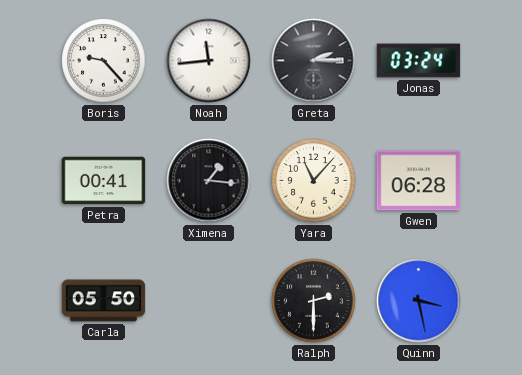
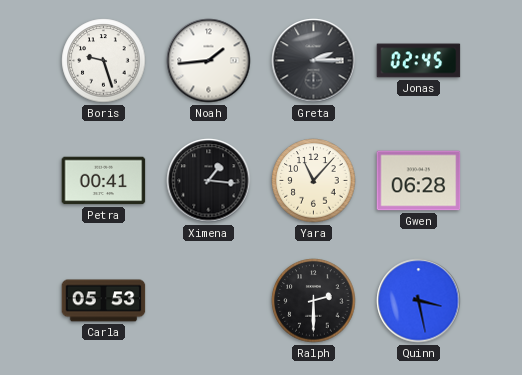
Boris: 9:23 -> 9:27
Noah: 11:44 -> 1:44
Jonas: 03:24 -> 02:45
Carla: 05:50 -> 05:53
